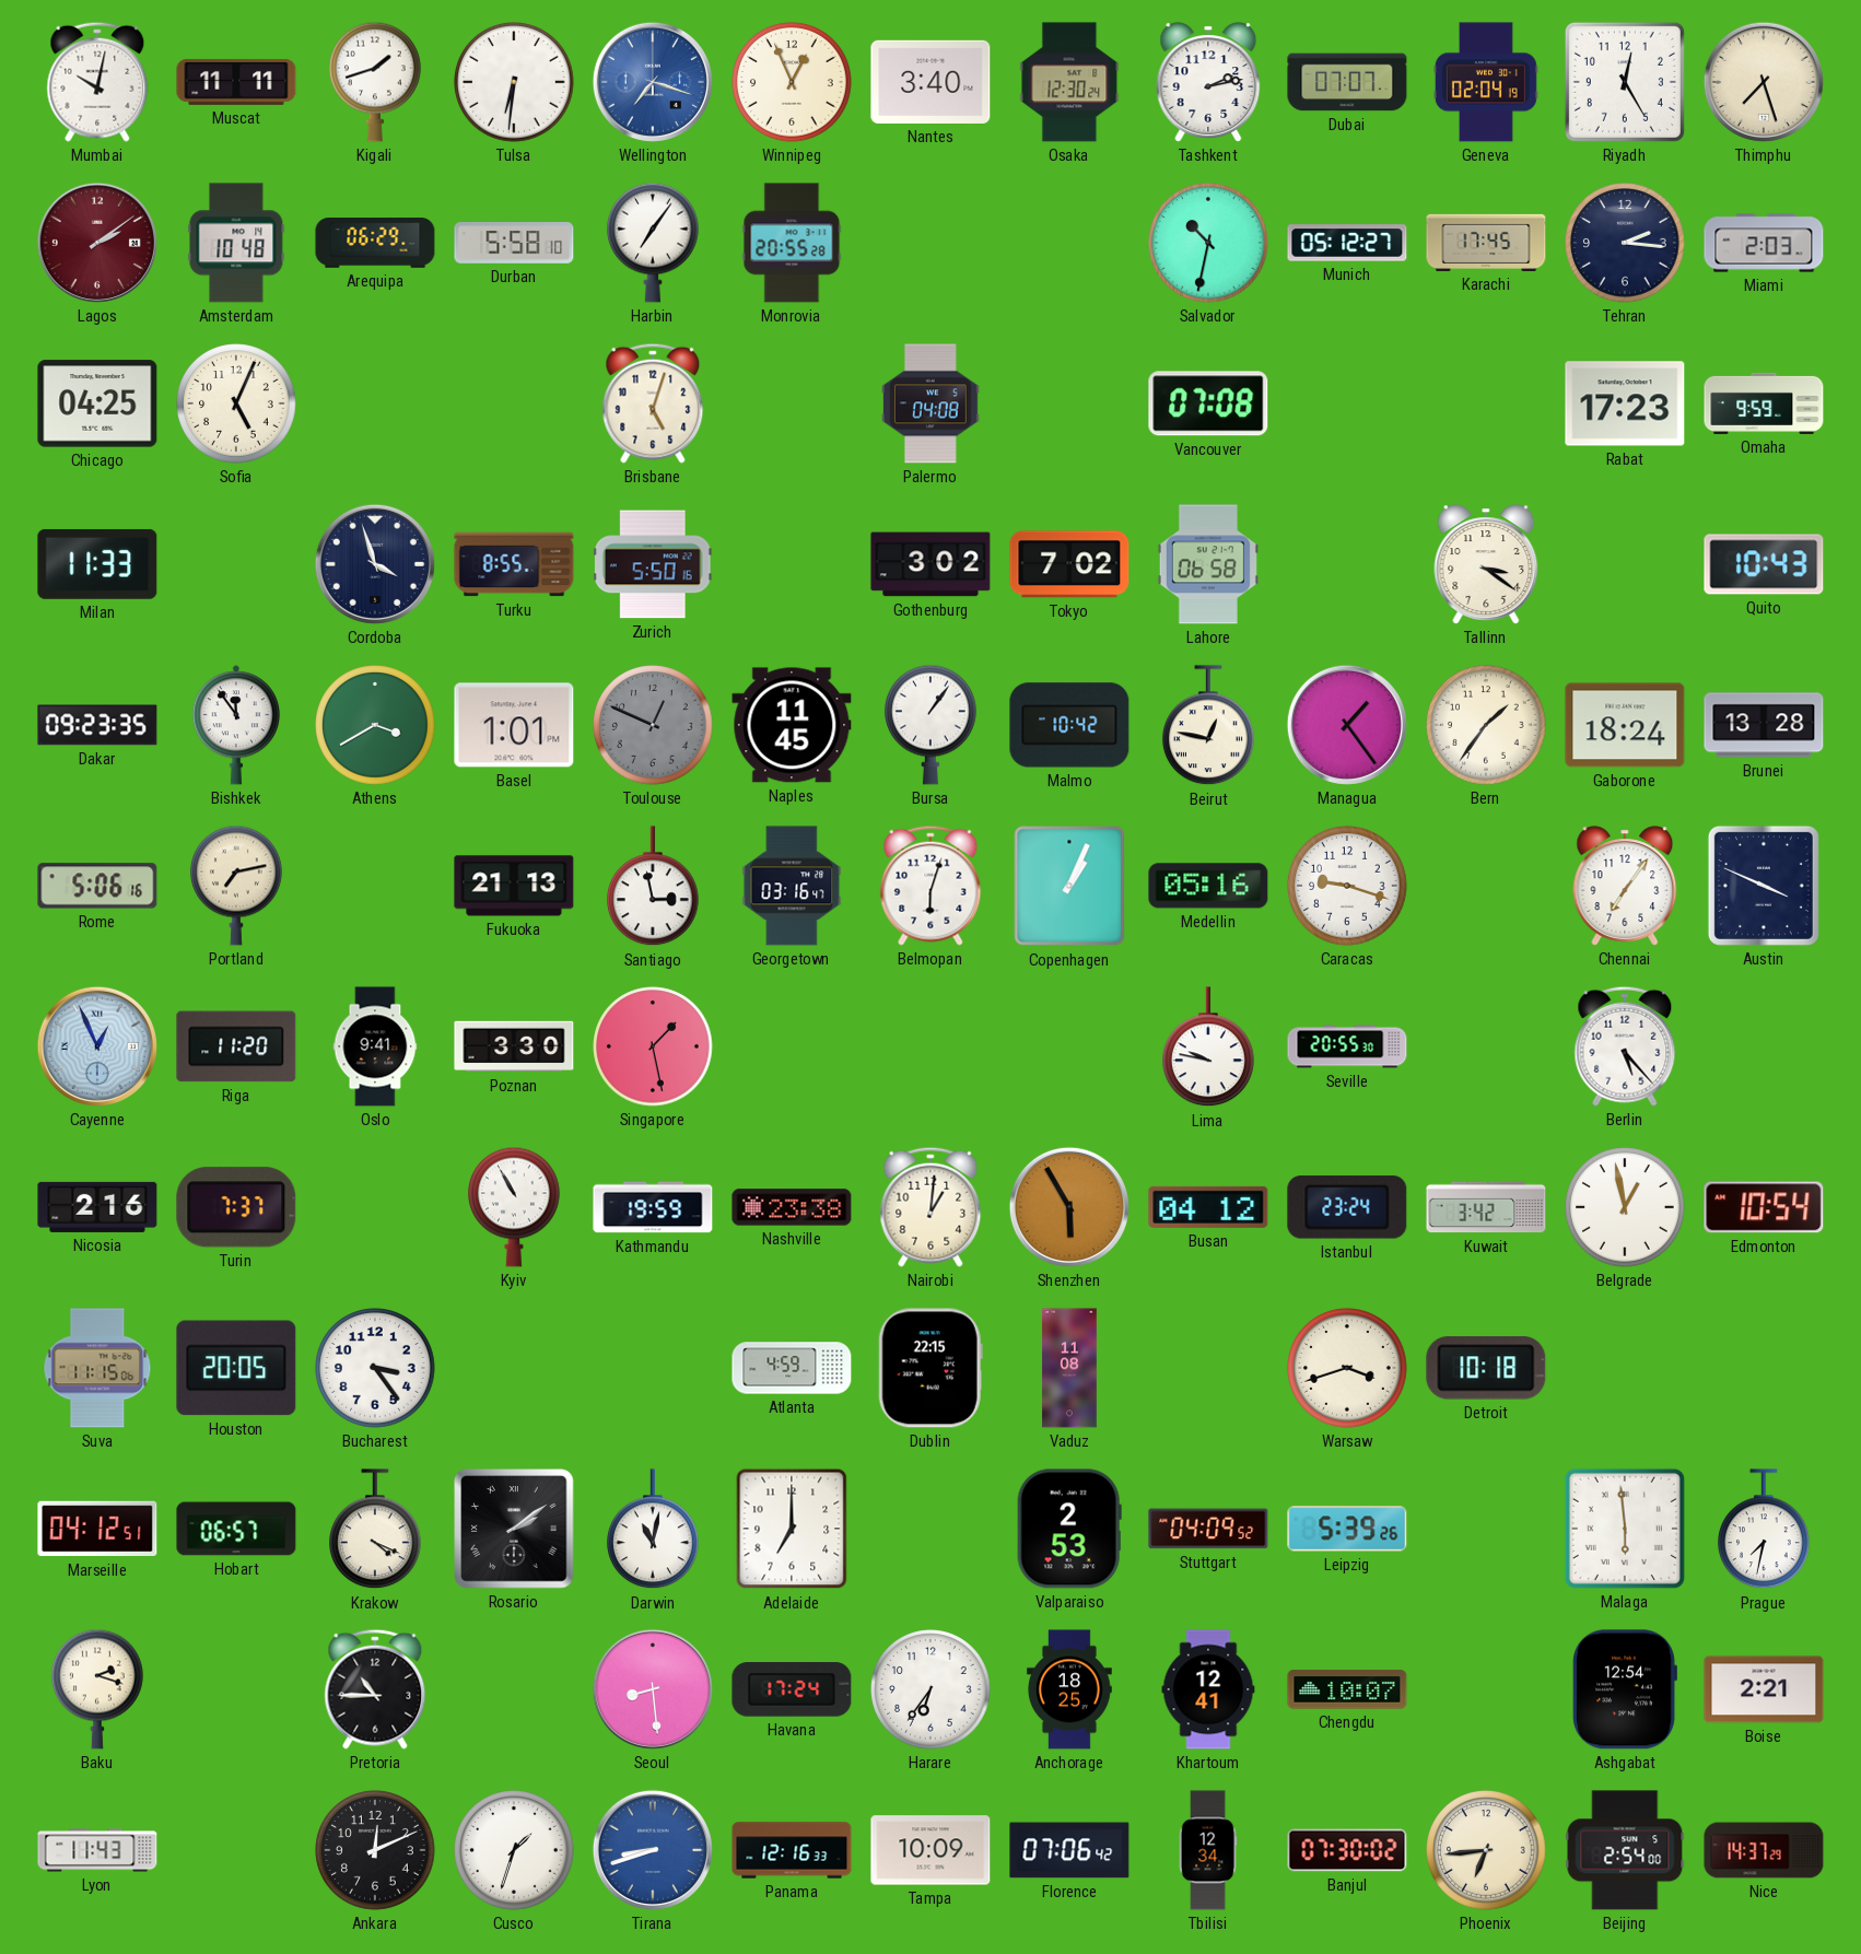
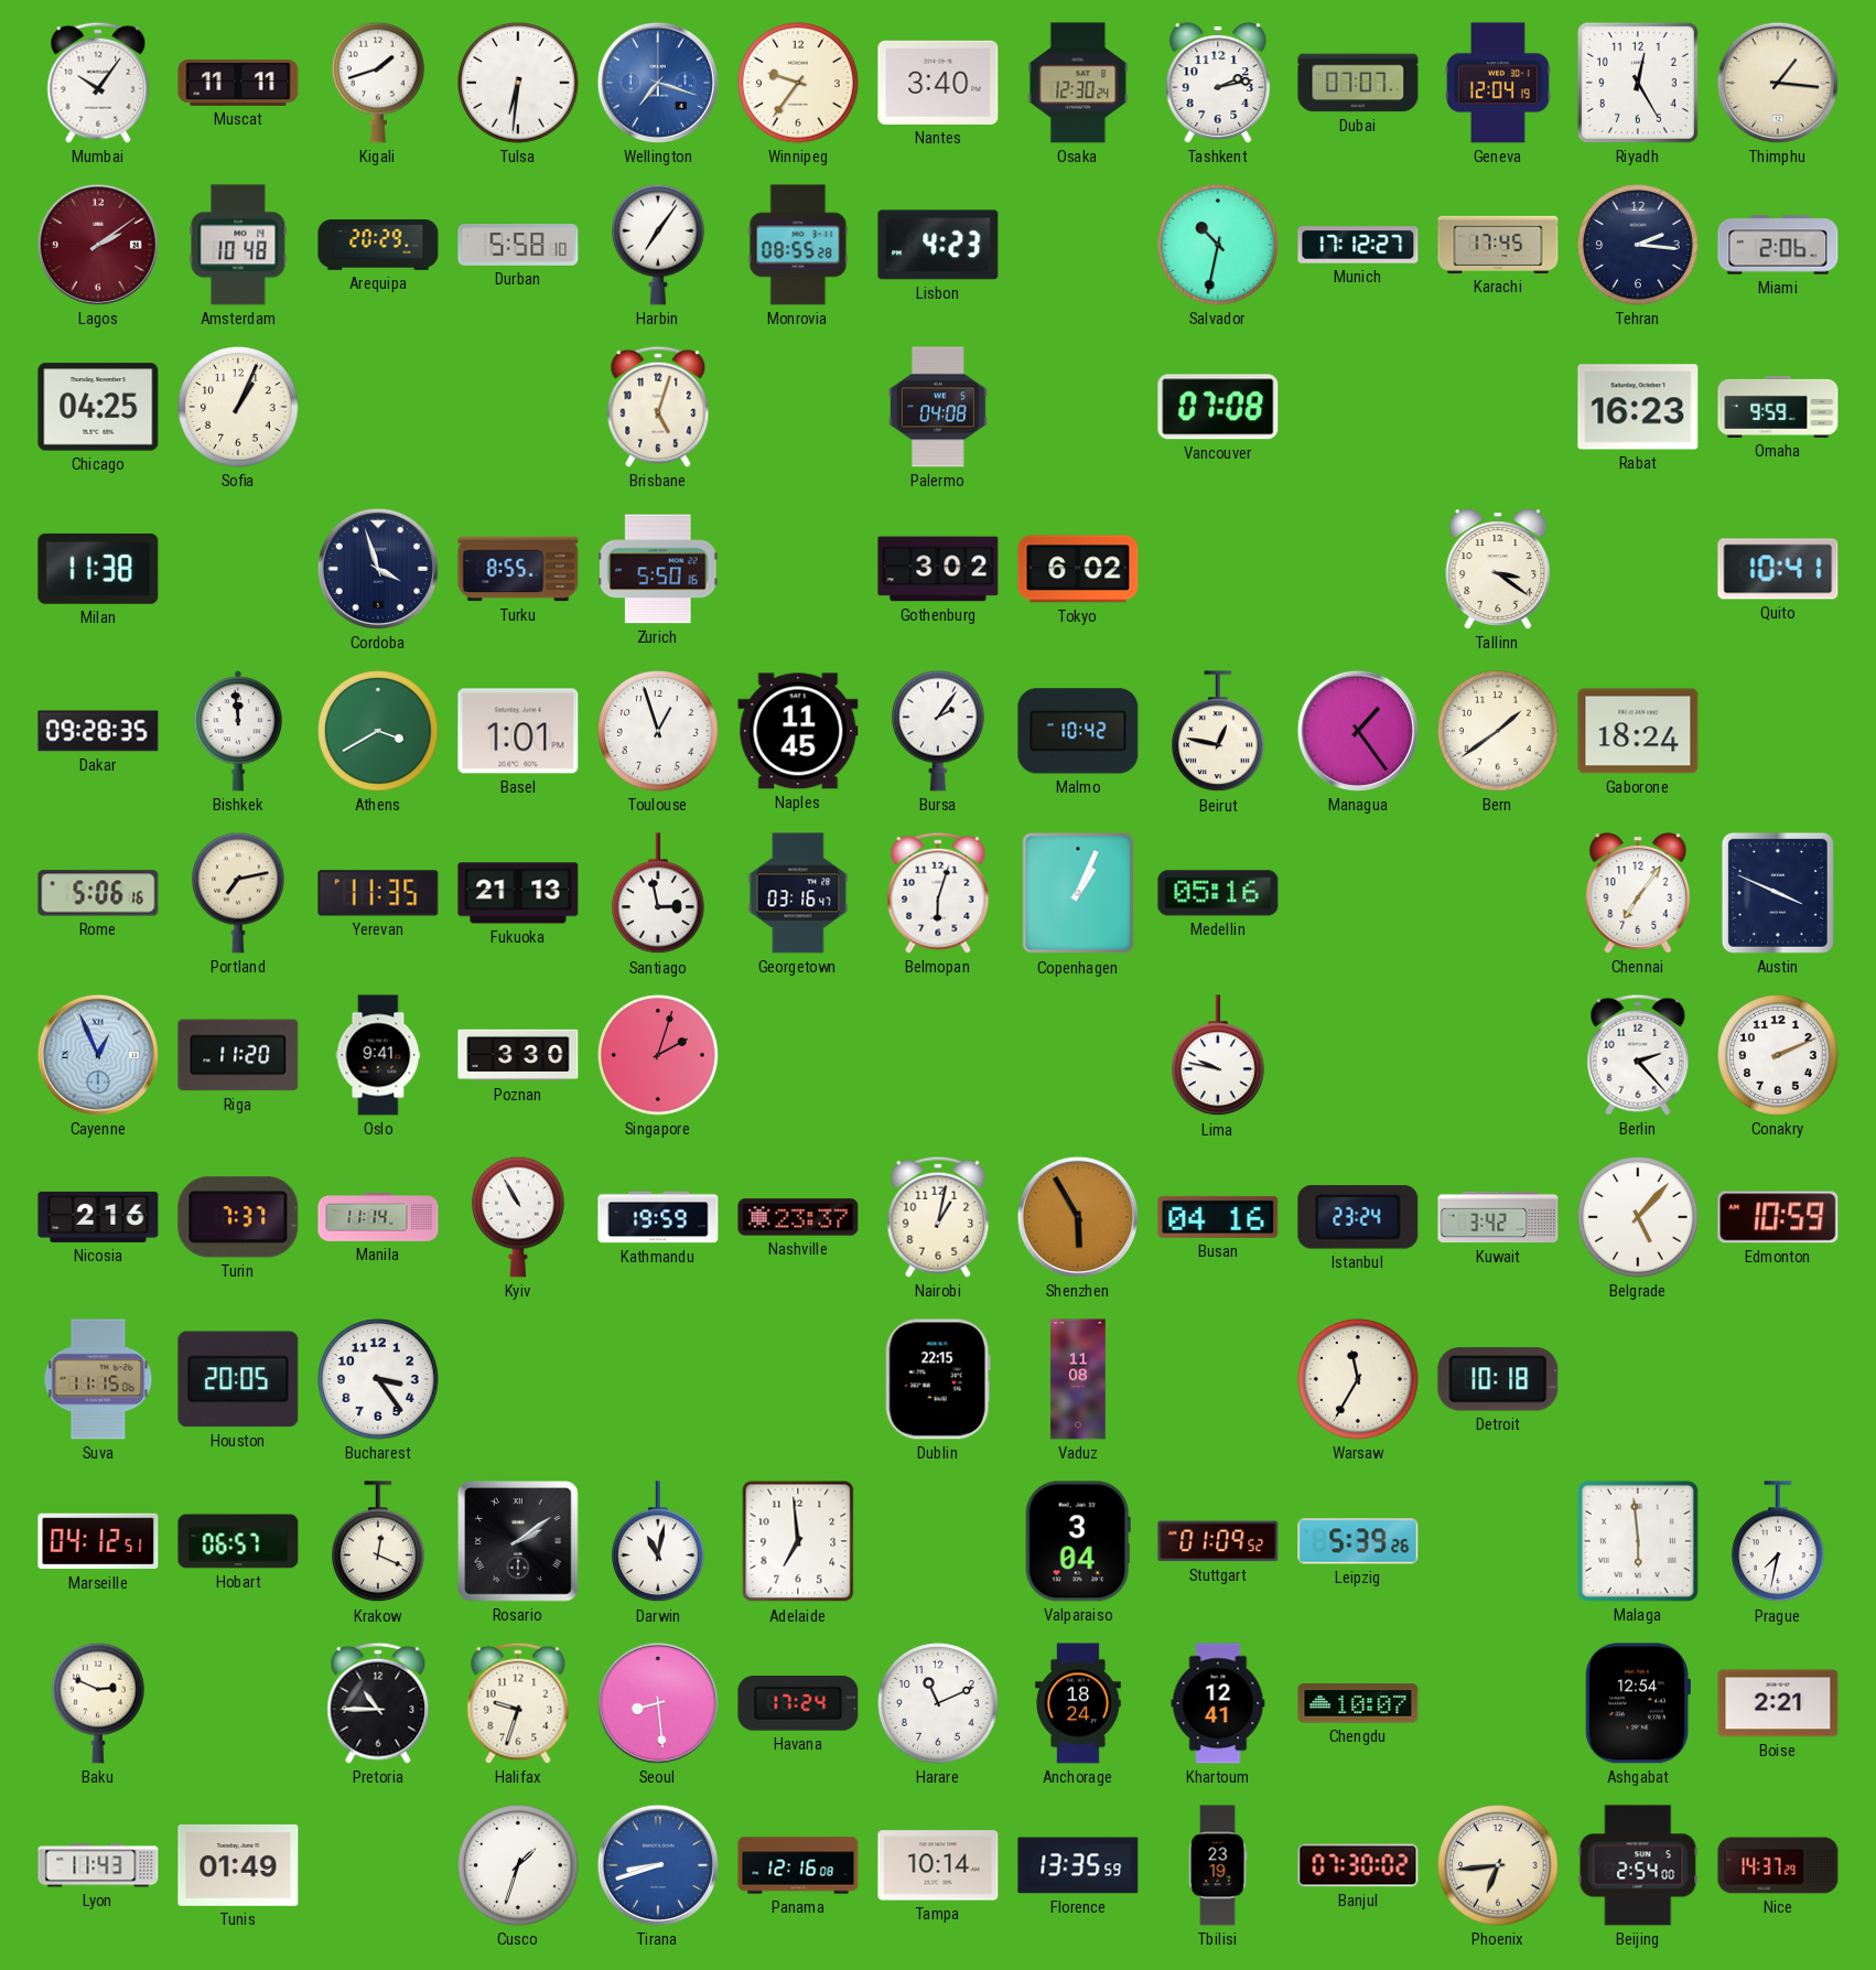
Mumbai: 10:02 -> 10:06
Winnipeg: 12:56 -> 9:36
Geneva: 02:04 -> 12:04
Thimphu: 7:27 -> 1:16
Arequipa: 06:29 -> 20:29
Monrovia: 20:55 -> 08:55
Lisbon: none -> 4:23
Munich: 05:12 -> 17:12
Miami: 2:03 -> 2:06
Sofia: 5:04 -> 1:04
Rabat: 17:23 -> 16:23
Milan: 11:33 -> 11:38
Tokyo: 7:02 -> 6:02
Lahore: 06:58 -> none
Quito: 10:43 -> 10:41
Dakar: 09:23 -> 09:28
Bishkek: 11:54 -> 11:59
Toulouse: 12:49 -> 12:57
Toulouse dial: grey -> white
Bursa: 1:06 -> 2:06
Bern: 1:36 -> 1:39
Brunei: 13:28 -> none
Yerevan: none -> 11:35
Caracas: 9:18 -> none
Singapore: 1:28 -> 2:03
Seville: 20:55 -> none
Berlin: 5:23 -> 2:23
Conakry: none -> 2:11
Manila: none -> 11:14
Nashville: 23:38 -> 23:37
Nairobi: 1:01 -> 1:02
Busan: 04:12 -> 04:16
Belgrade: 12:58 -> 5:07
Edmonton: 10:54 -> 10:59
Atlanta: 4:59 -> none
Warsaw: 3:42 -> 11:35
Krakow: 4:19 -> 12:19
Adelaide: 7:00 -> 6:59
Valparaiso: 2:53 -> 3:04
Stuttgart: 04:09 -> 01:09
Baku: 2:18 -> 2:49
Halifax: none -> 9:33
Harare: 6:36 -> 11:11
Anchorage: 18:25 -> 18:24
Tunis: none -> 01:49
Ankara: 12:11 -> none
Panama: 12:16:33 -> 12:16:08
Tampa: 10:09 -> 10:14
Florence: 07:06 -> 13:35
Tbilisi: 12:34 -> 23:19
